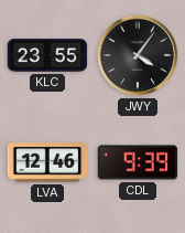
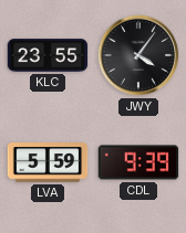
LVA: 12:46 -> 5:59
